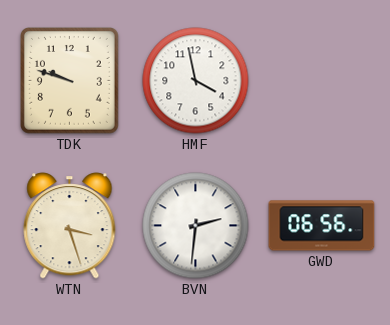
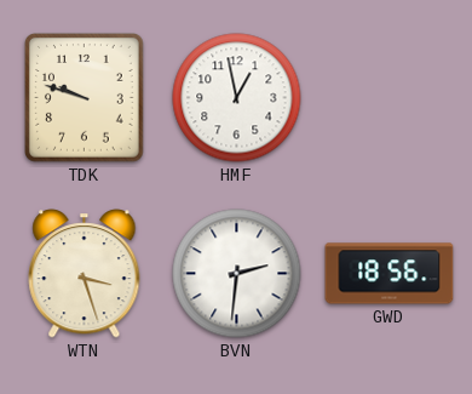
HMF: 3:58 -> 12:58
GWD: 06:56 -> 18:56
